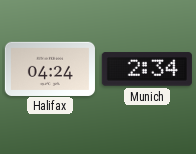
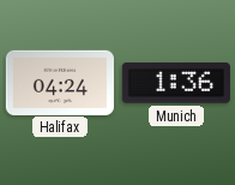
Munich: 2:34 -> 1:36
